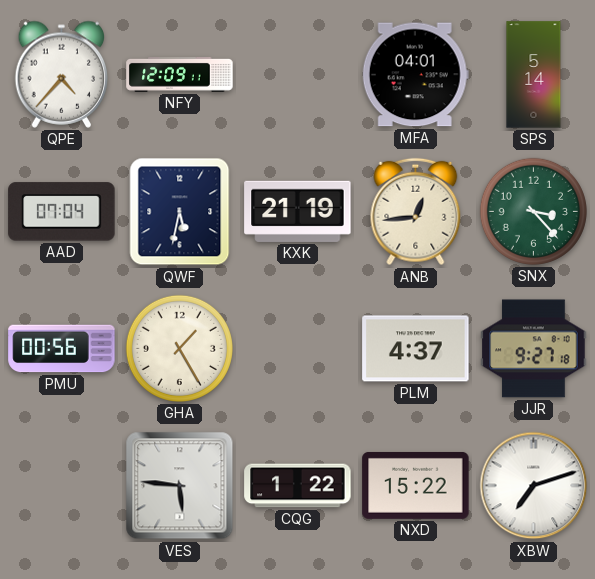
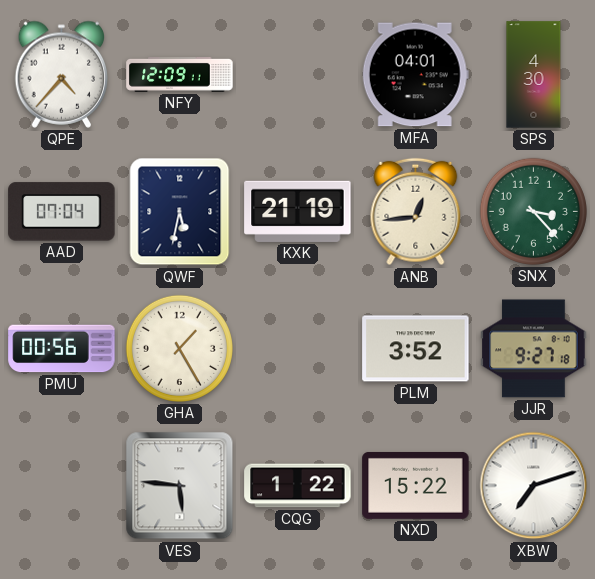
SPS: 5:14 -> 4:30
PLM: 4:37 -> 3:52
